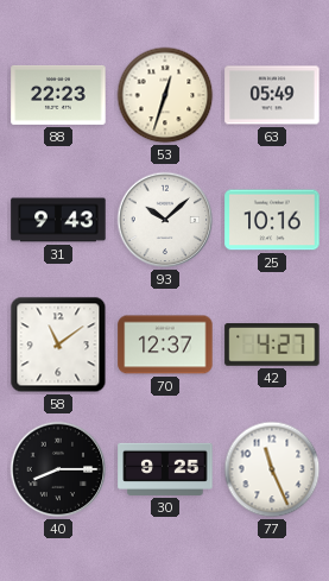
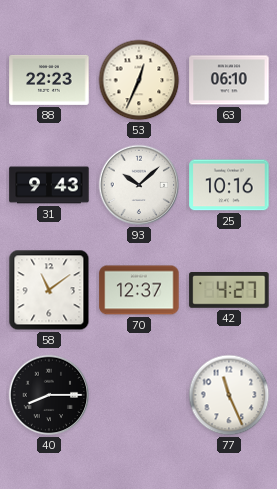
53: 12:33 -> 12:34
63: 05:49 -> 06:10
30: 9:25 -> none
